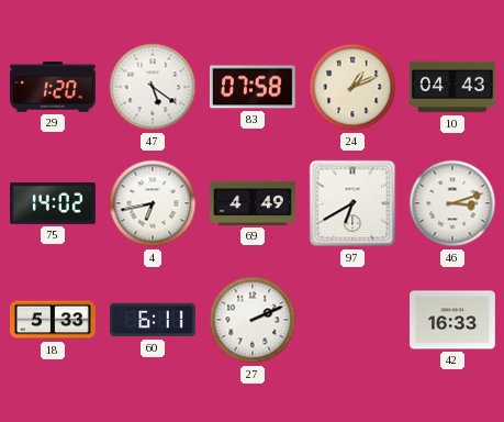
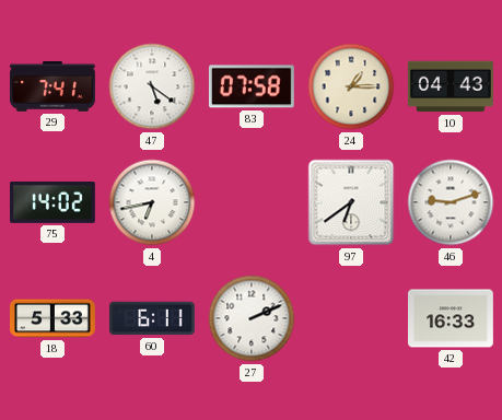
29: 1:20 -> 7:41
24: 1:11 -> 1:15
69: 4:49 -> none
97: 6:40 -> 6:39
46: 3:12 -> 9:12
